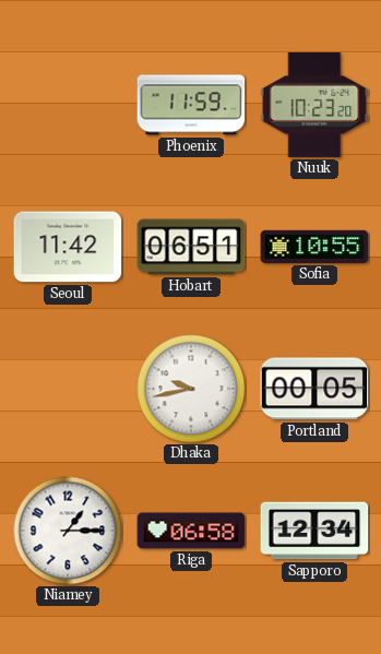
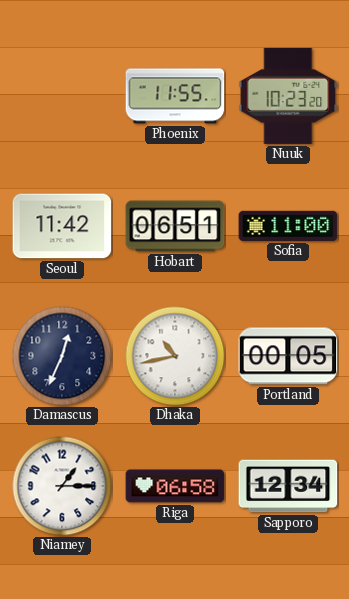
Phoenix: 11:59 -> 11:55
Sofia: 10:55 -> 11:00
Damascus: none -> 12:34
Dhaka: 9:43 -> 10:43
